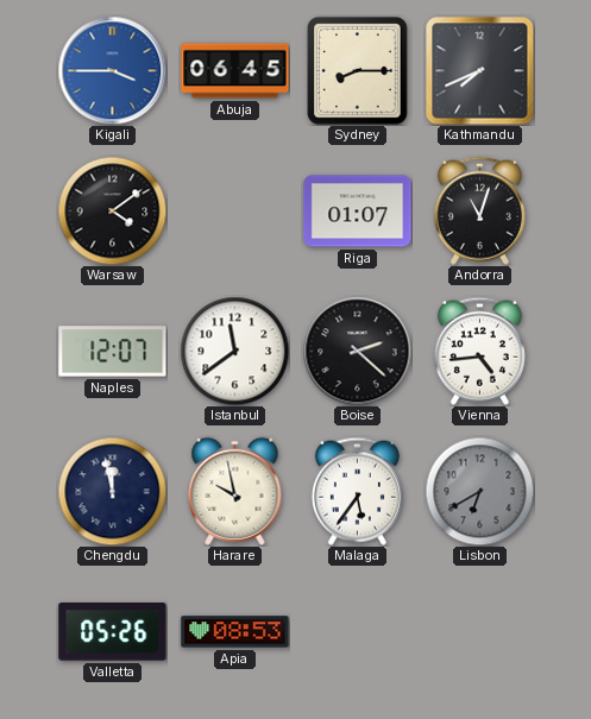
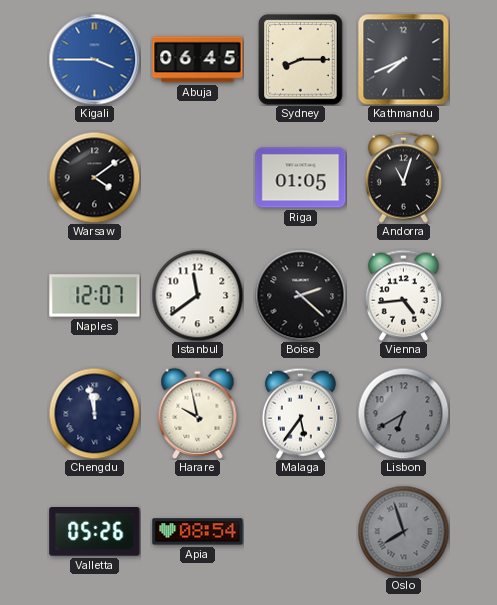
Riga: 01:07 -> 01:05
Apia: 08:53 -> 08:54
Oslo: none -> 7:57
